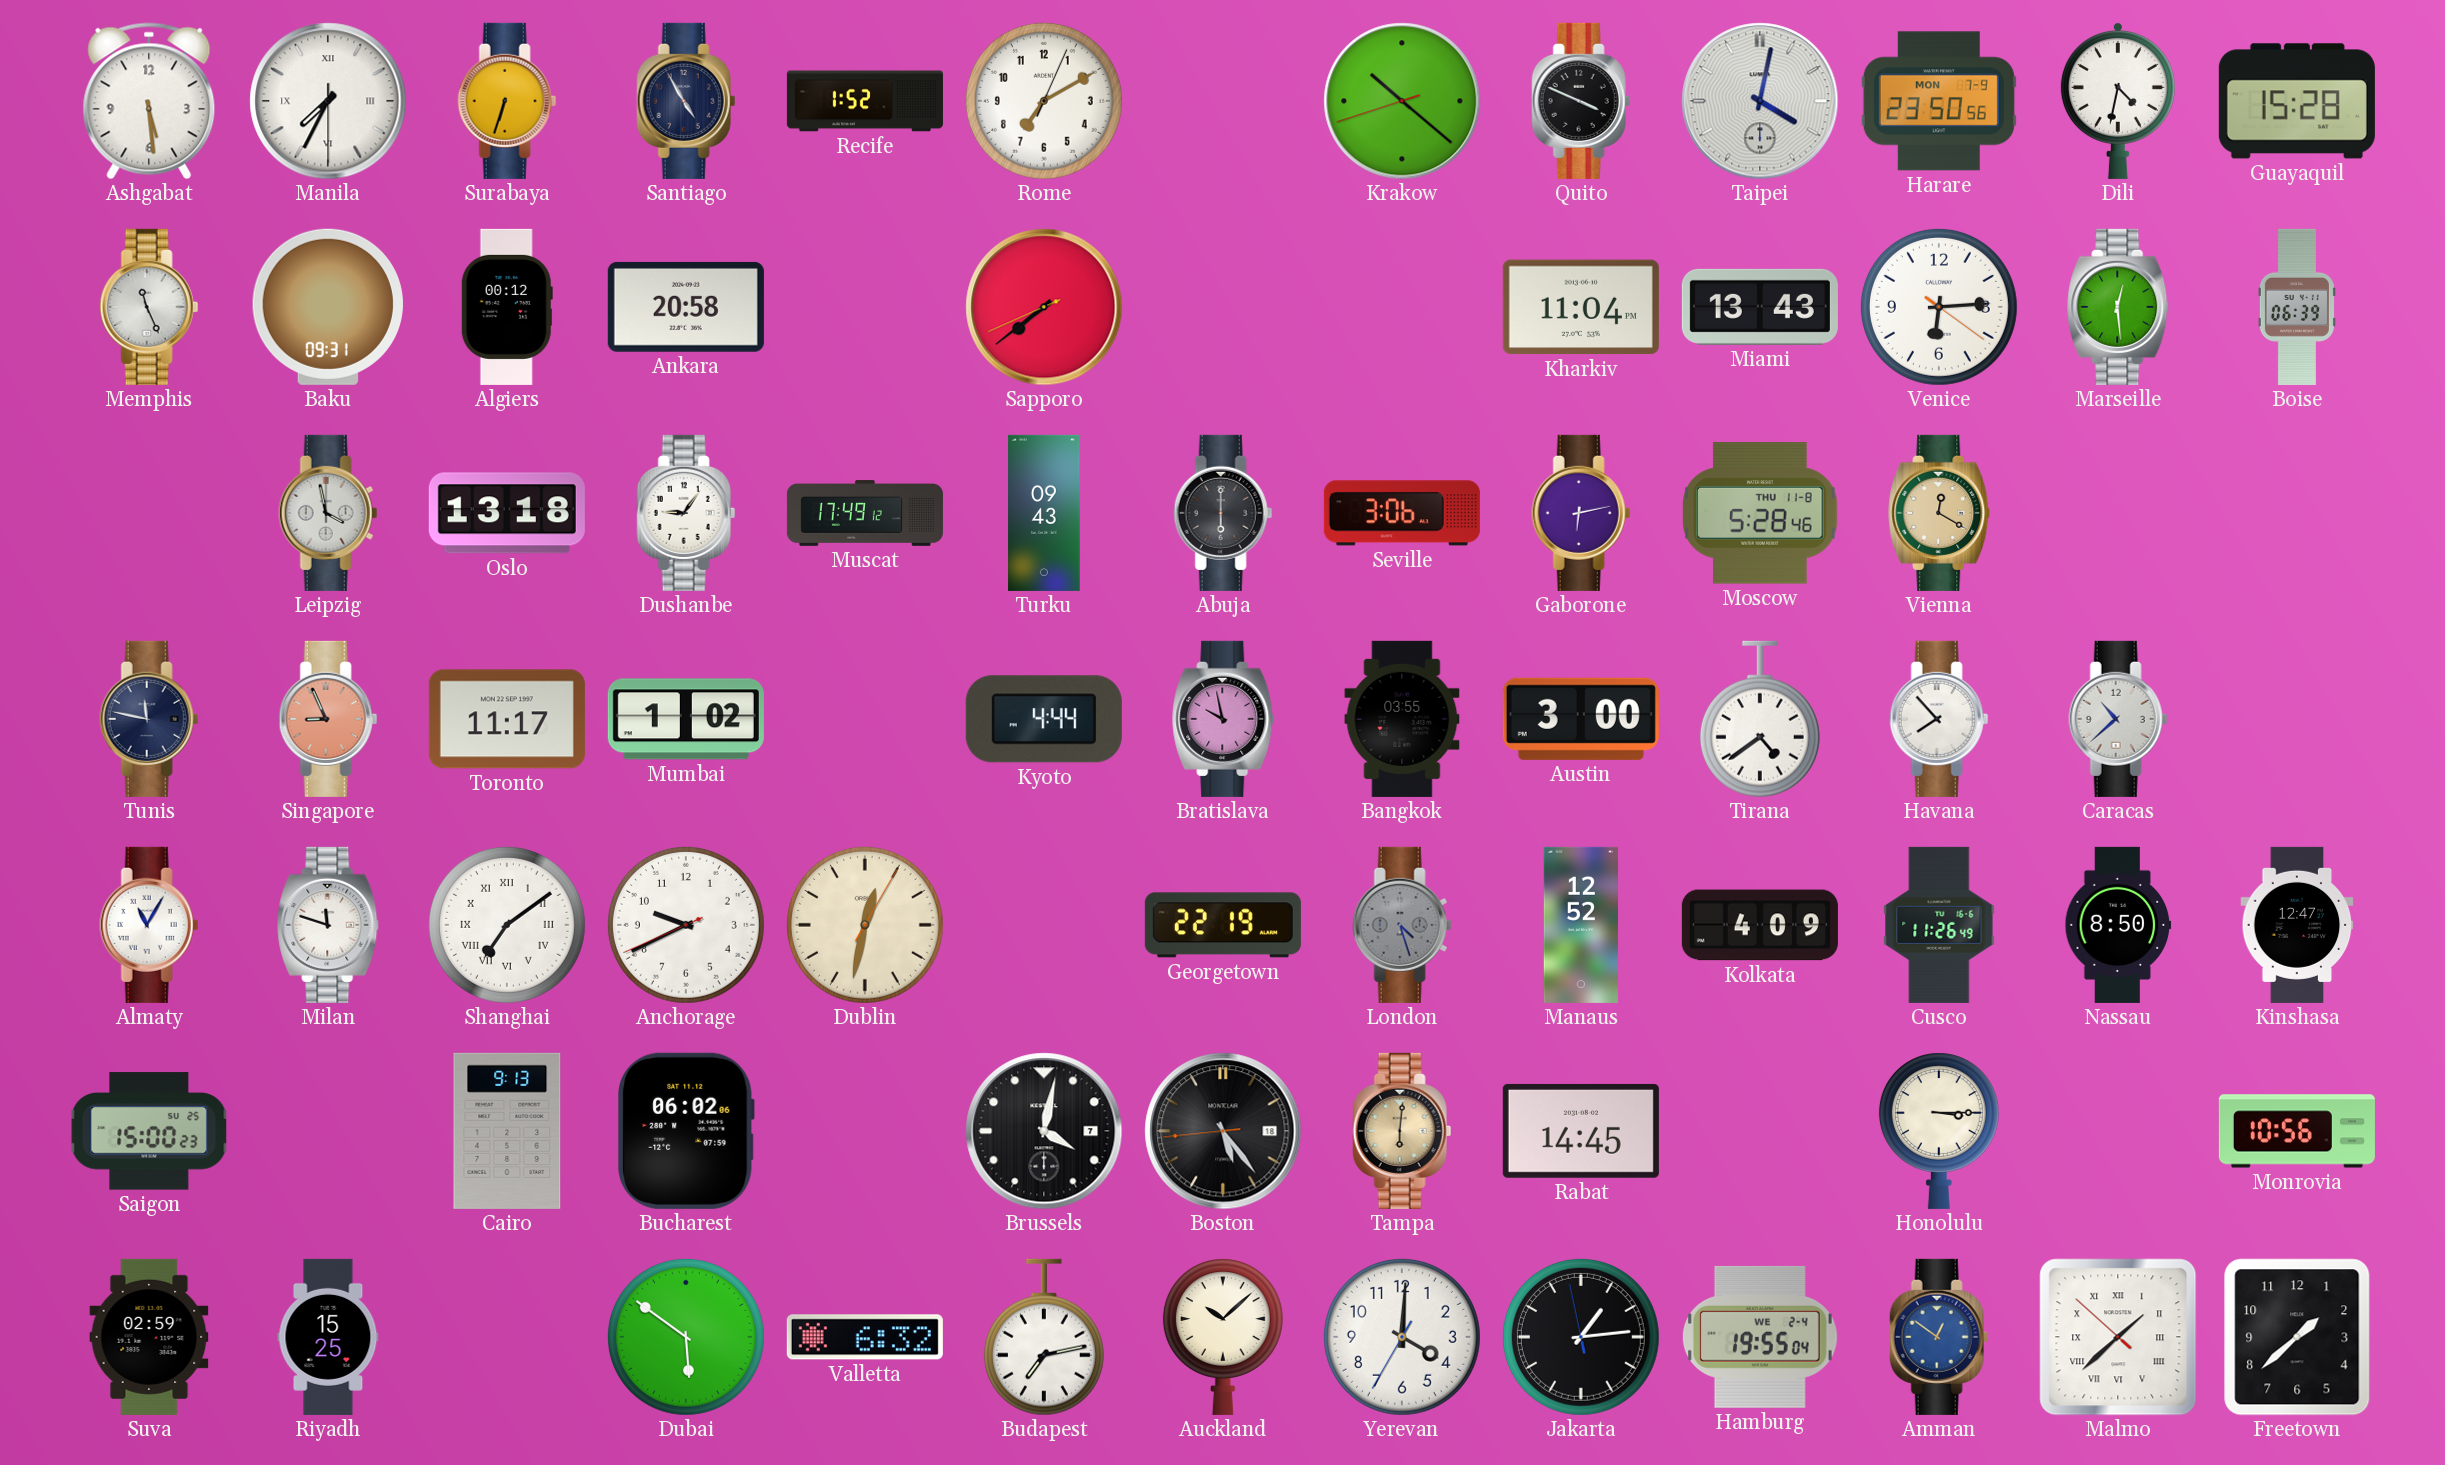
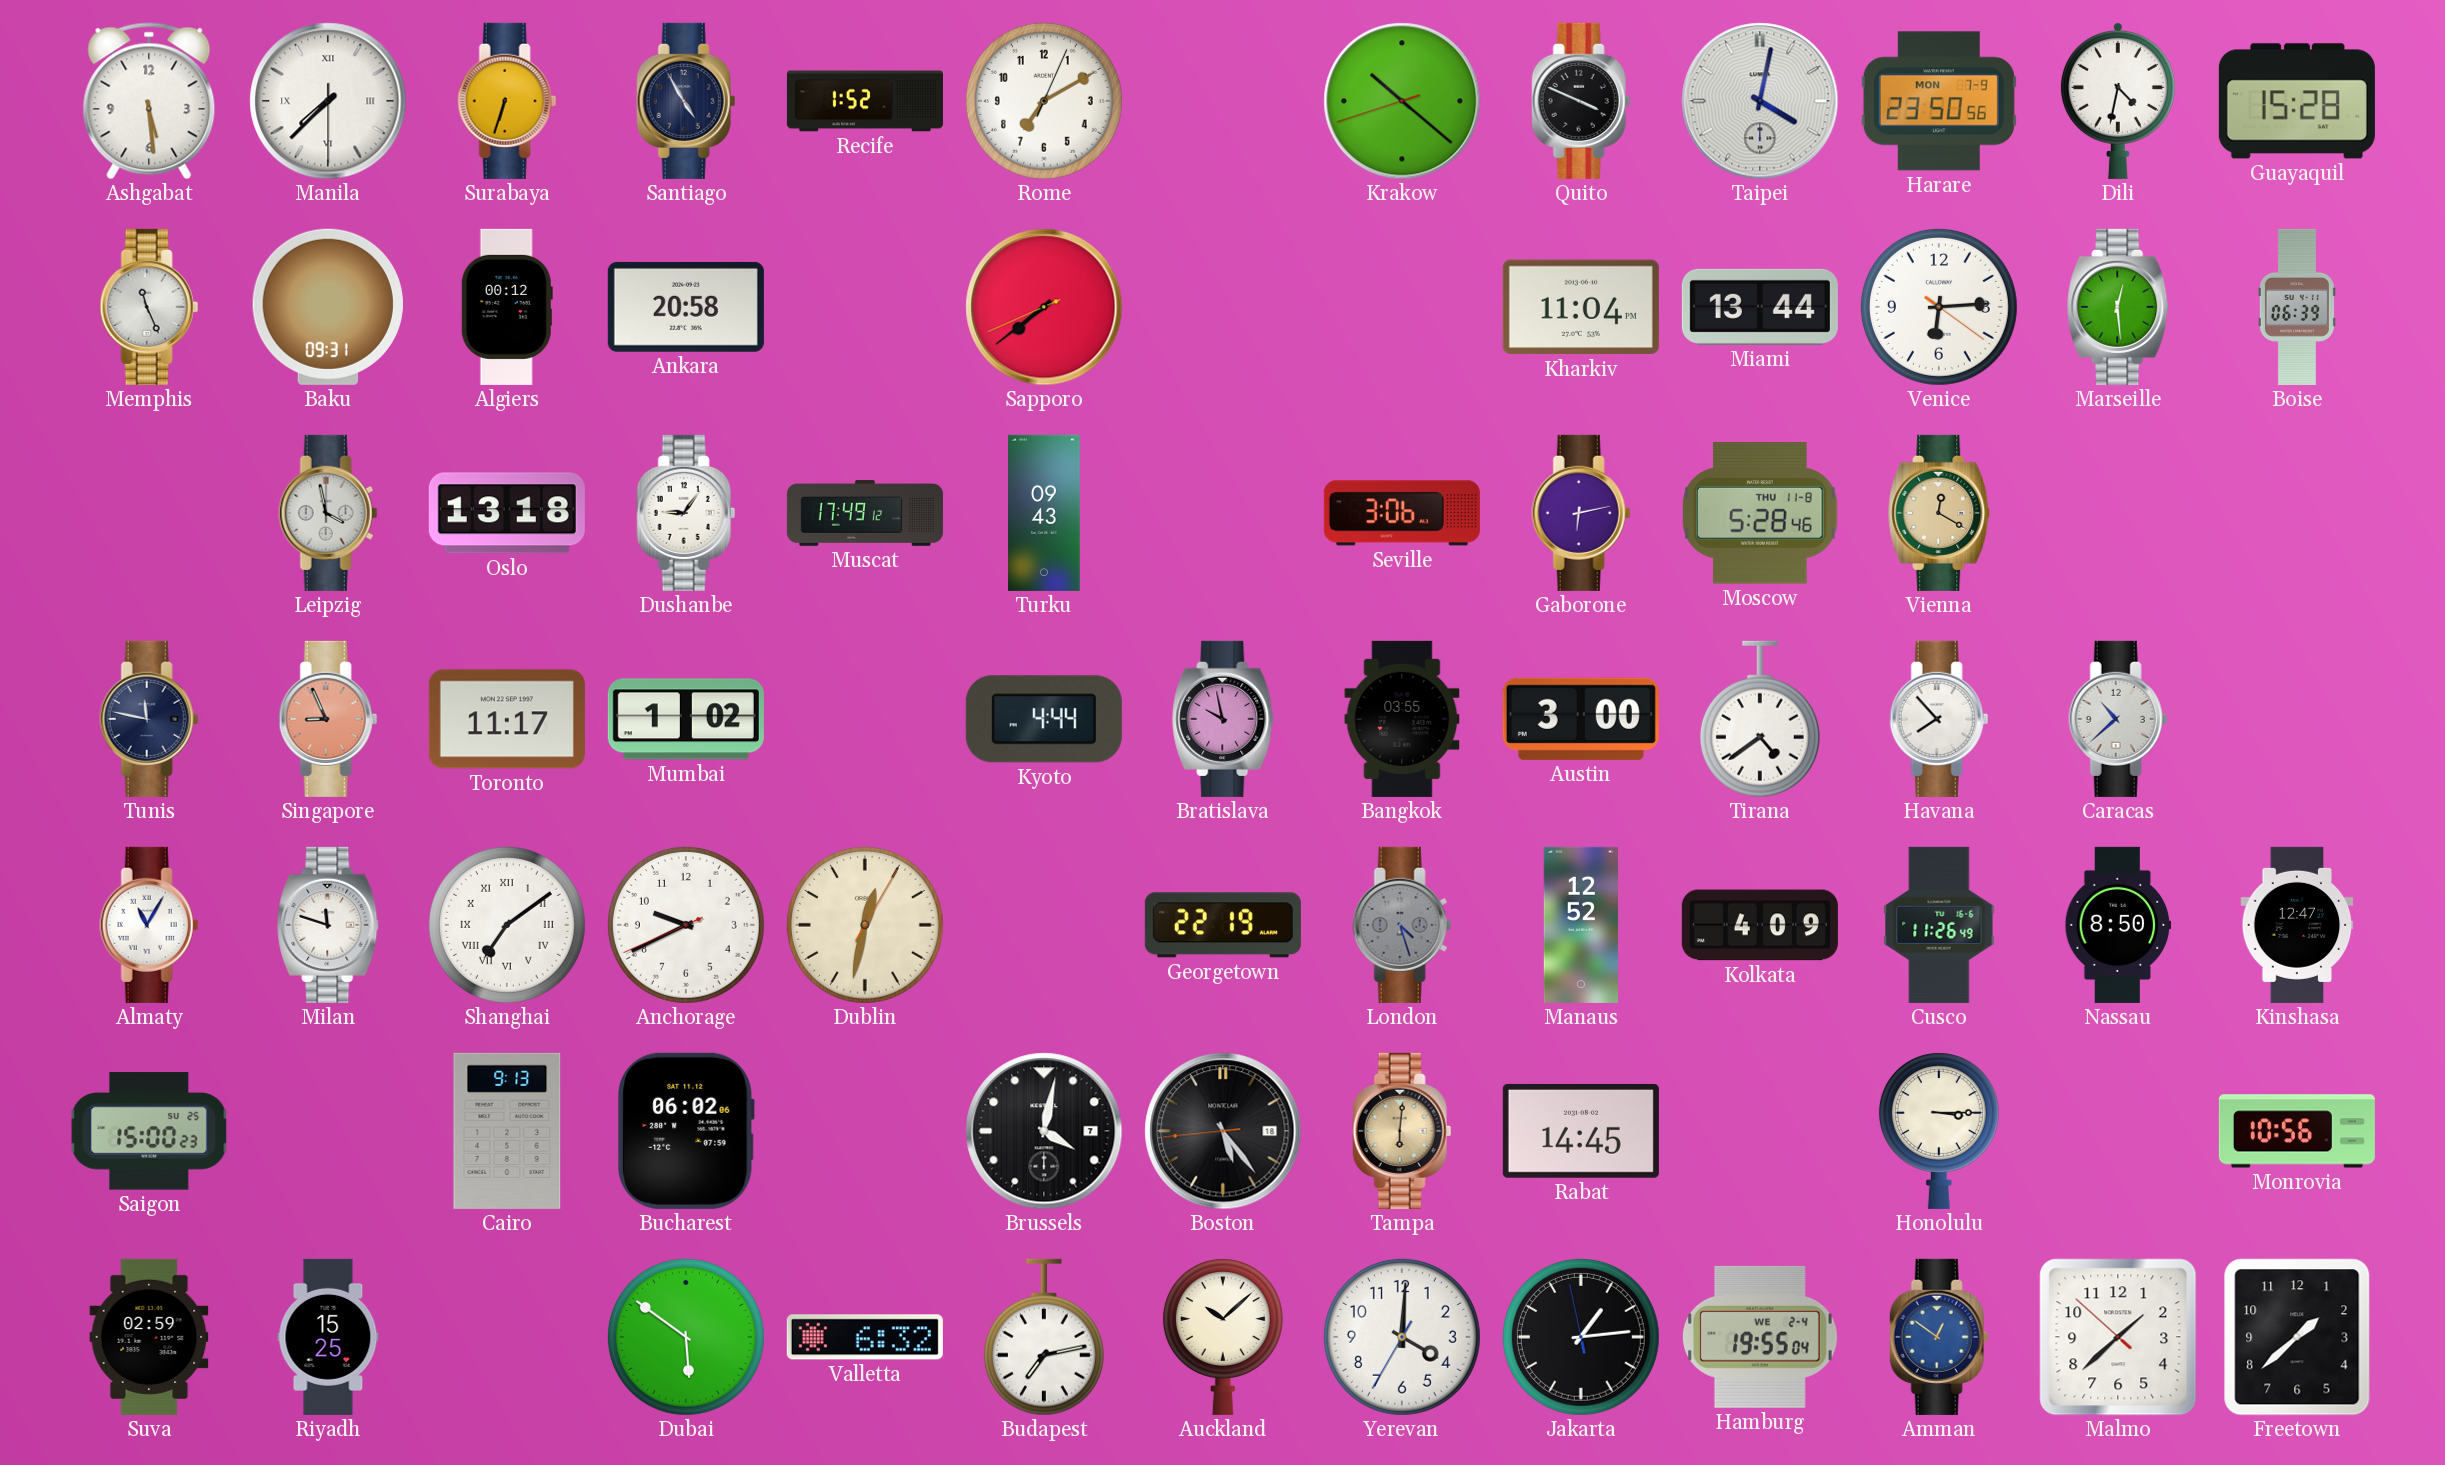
Manila: 7:34 -> 7:37
Miami: 13:43 -> 13:44
Abuja: 6:00 -> none
Malmo numerals: Roman -> Arabic
